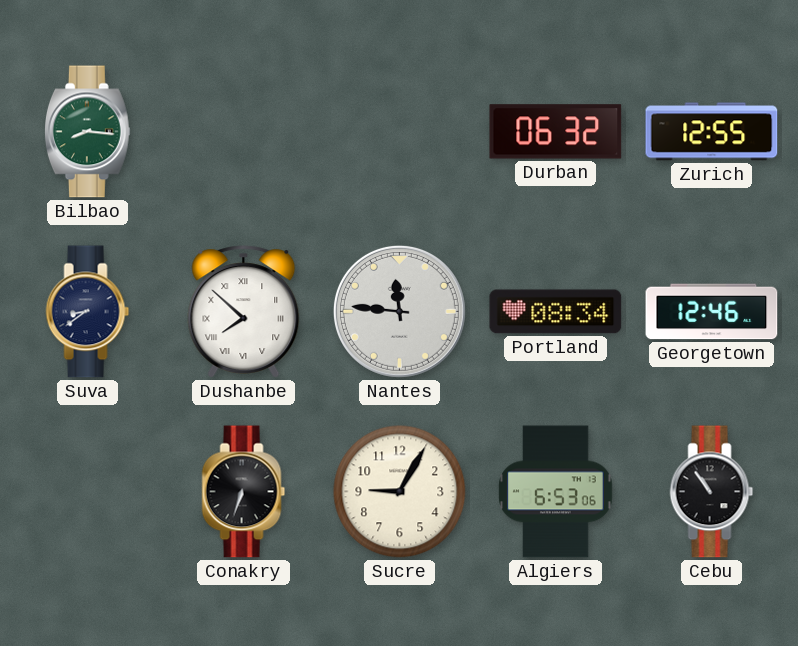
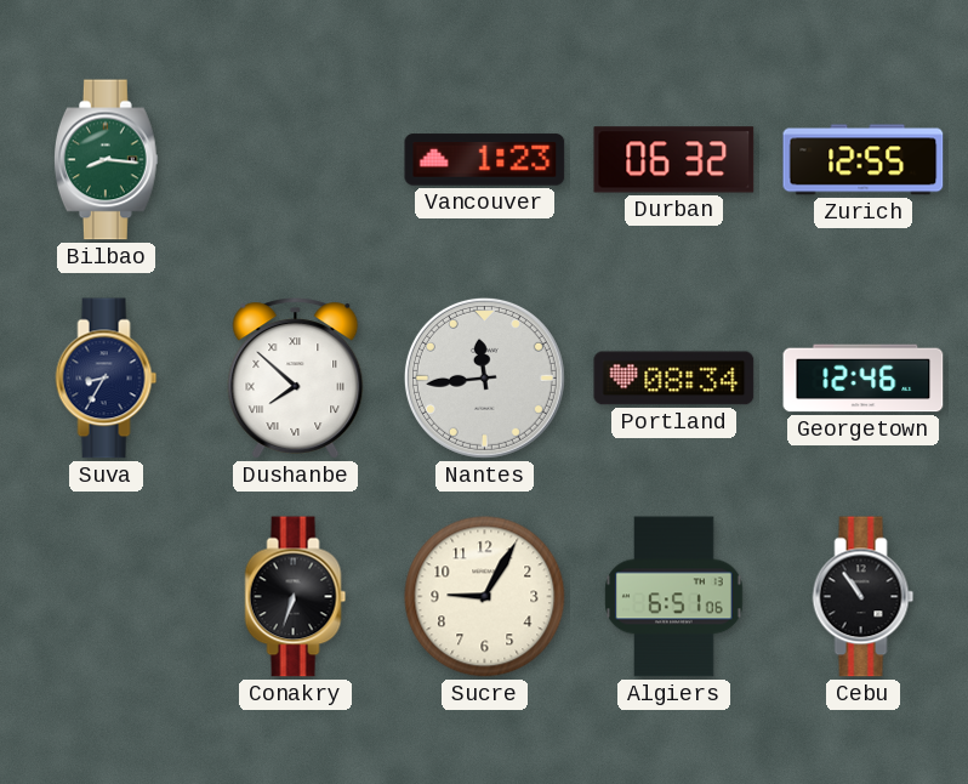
Vancouver: none -> 1:23
Suva: 8:39 -> 8:35
Nantes: 11:46 -> 11:44
Algiers: 6:53 -> 6:51
